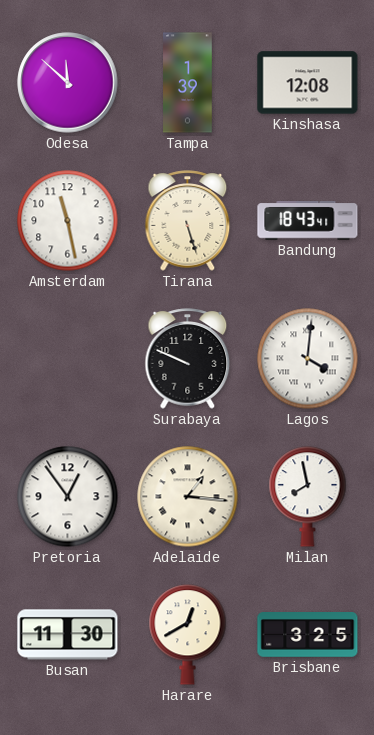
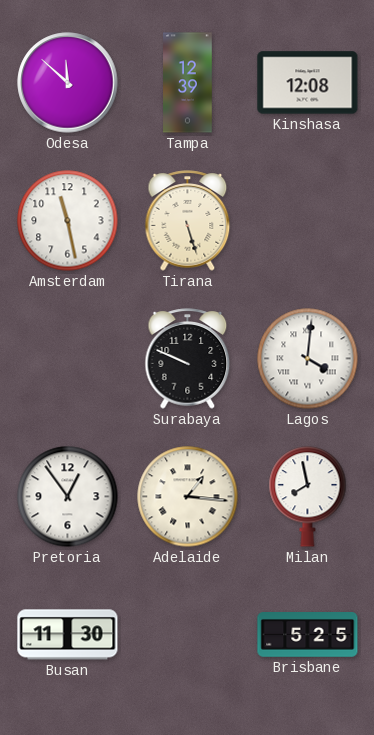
Tampa: 1:39 -> 12:39
Bandung: 18:43 -> none
Harare: 12:40 -> none
Brisbane: 3:25 -> 5:25
